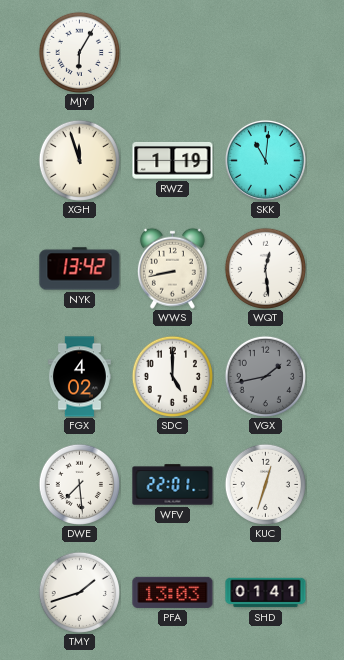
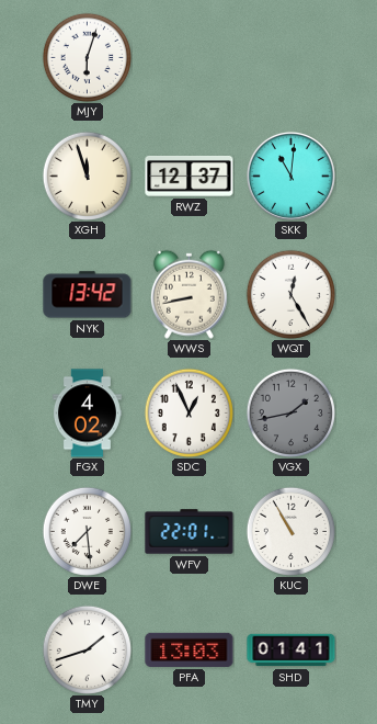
MJY: 6:05 -> 6:03
RWZ: 1:19 -> 12:37
WQT: 12:29 -> 12:25
SDC: 5:00 -> 12:56
KUC: 12:33 -> 10:55
